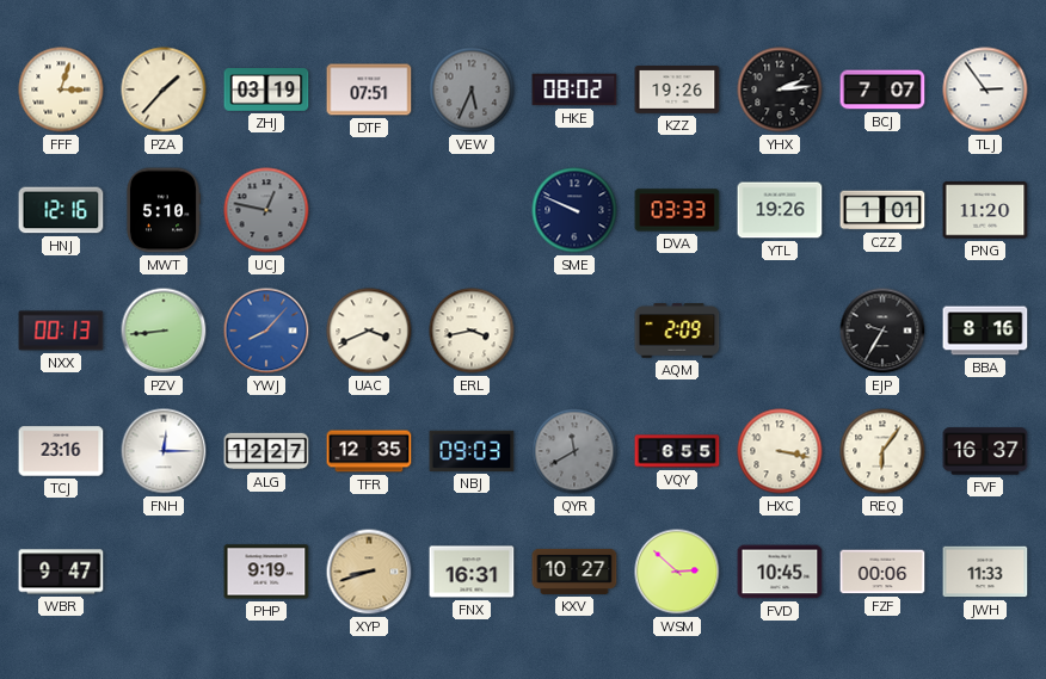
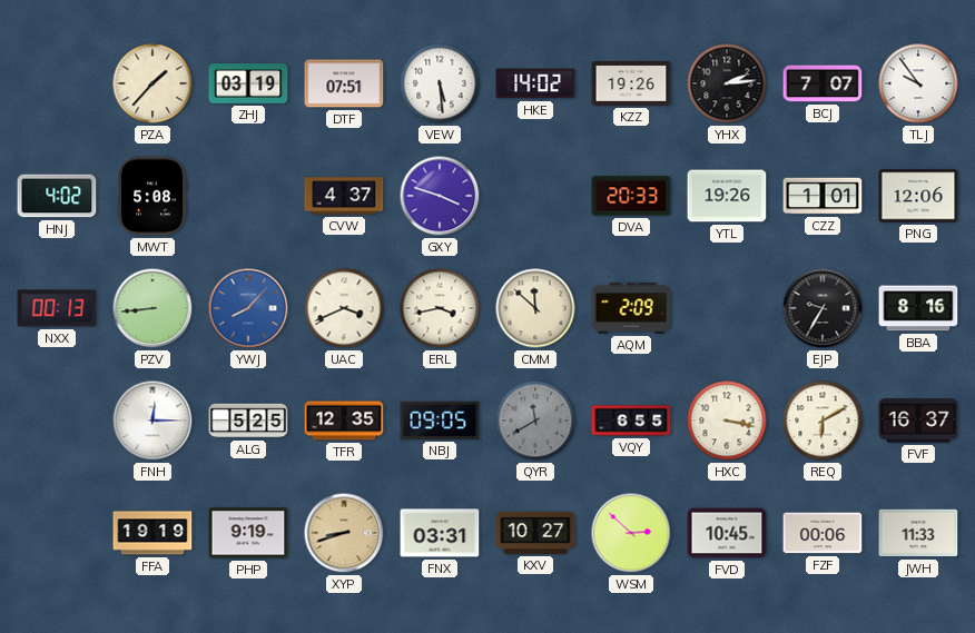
FFF: 3:03 -> none
VEW: 5:34 -> 5:29
VEW dial: grey -> white
HKE: 08:02 -> 14:02
TLJ: 2:54 -> 9:54
HNJ: 12:16 -> 4:02
MWT: 5:10 -> 5:08
UCJ: 12:47 -> none
CVW: none -> 4:37
GXY: none -> 3:48
SME: 9:49 -> none
DVA: 03:33 -> 20:33
PNG: 11:20 -> 12:06
CMM: none -> 11:52
TCJ: 23:16 -> none
ALG: 12:27 -> 5:25
NBJ: 09:03 -> 09:05
REQ: 6:06 -> 6:10
WBR: 9:47 -> none
FFA: none -> 19:19
FNX: 16:31 -> 03:31
